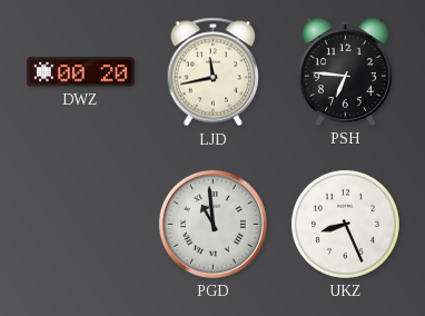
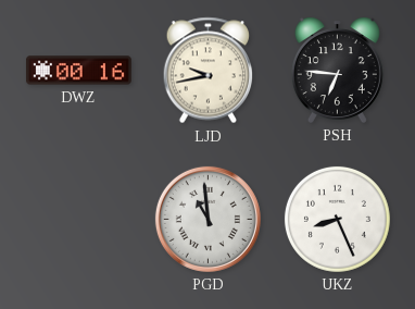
DWZ: 00:20 -> 00:16
LJD: 11:43 -> 9:43
